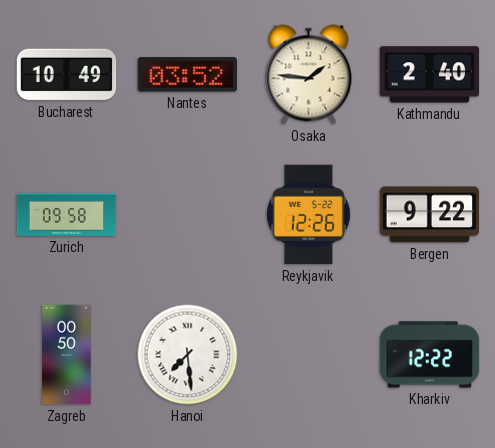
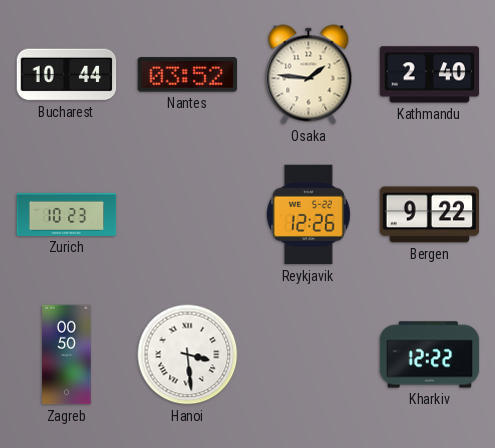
Bucharest: 10:49 -> 10:44
Zurich: 09:58 -> 10:23
Hanoi: 7:29 -> 3:29
